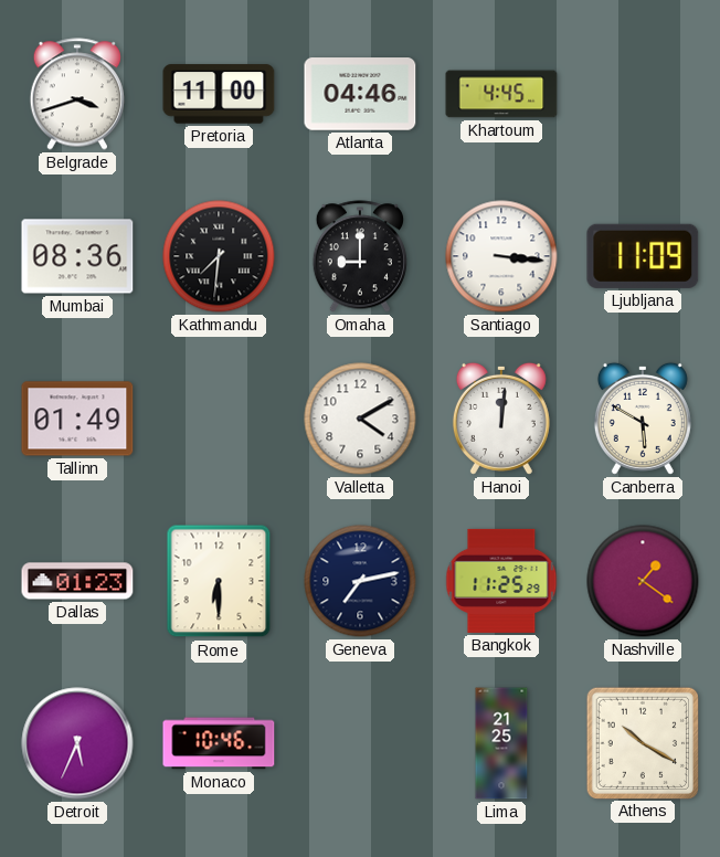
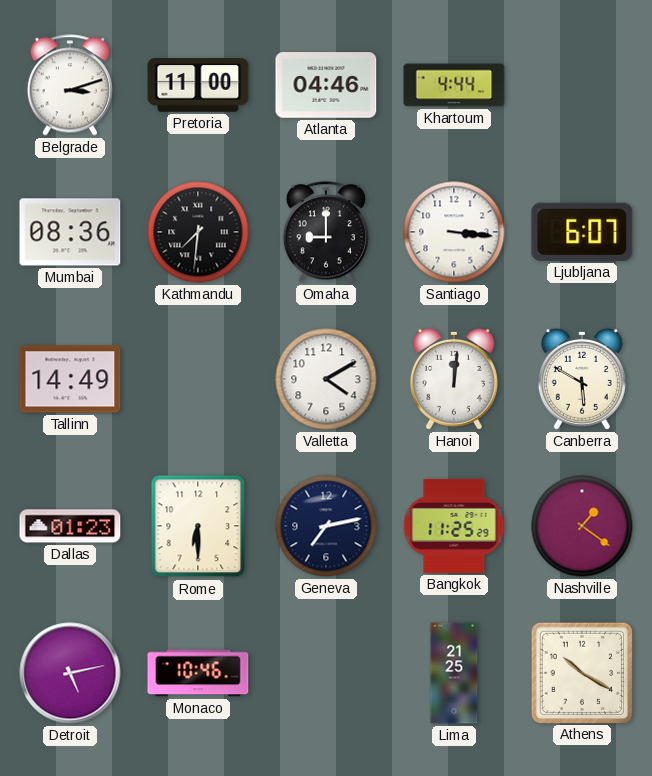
Belgrade: 3:42 -> 3:12
Khartoum: 4:45 -> 4:44
Ljubljana: 11:09 -> 6:07
Tallinn: 01:49 -> 14:49
Detroit: 5:34 -> 5:13
